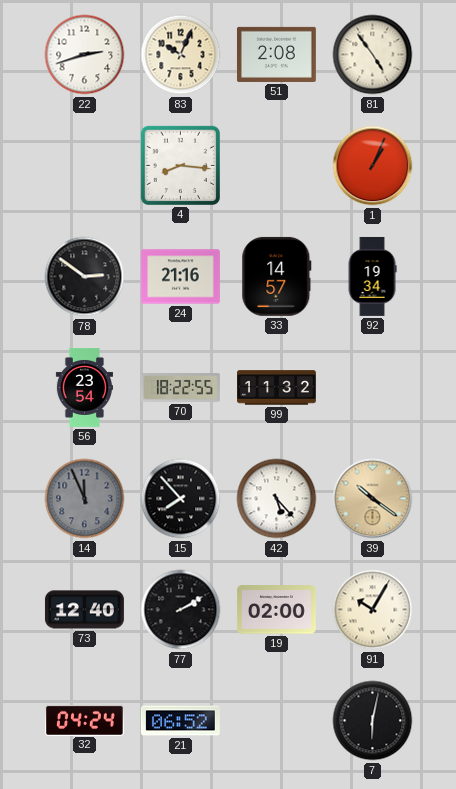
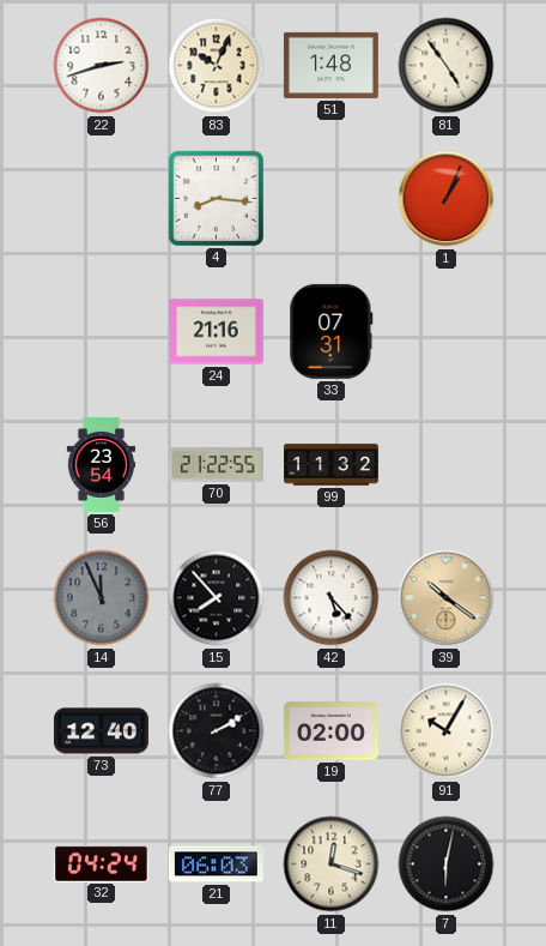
51: 2:08 -> 1:48
78: 2:51 -> none
33: 14:57 -> 07:31
92: 19:34 -> none
70: 18:22 -> 21:22
21: 06:52 -> 06:03
11: none -> 12:18
